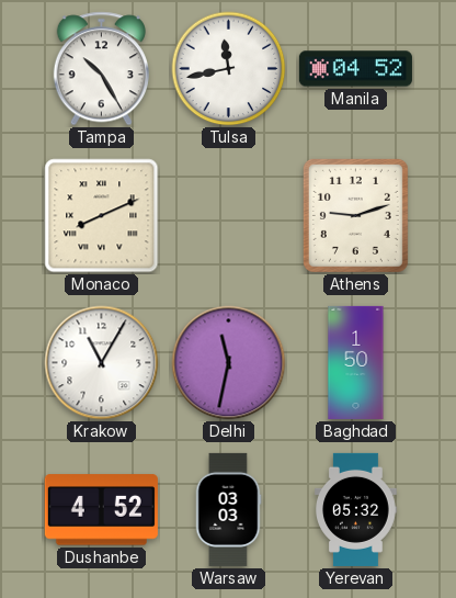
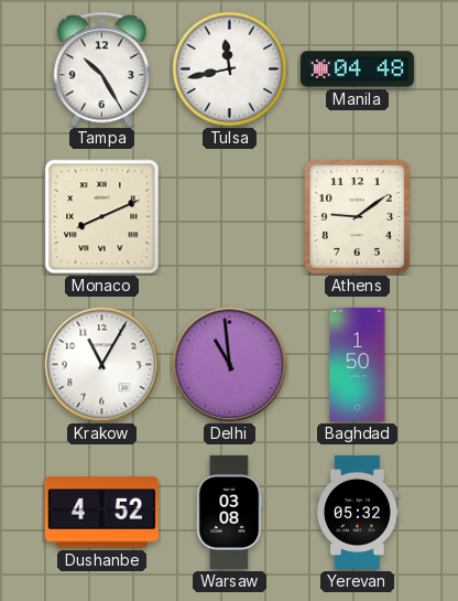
Manila: 04:52 -> 04:48
Athens: 9:12 -> 9:09
Delhi: 11:32 -> 10:59
Warsaw: 03:03 -> 03:08
